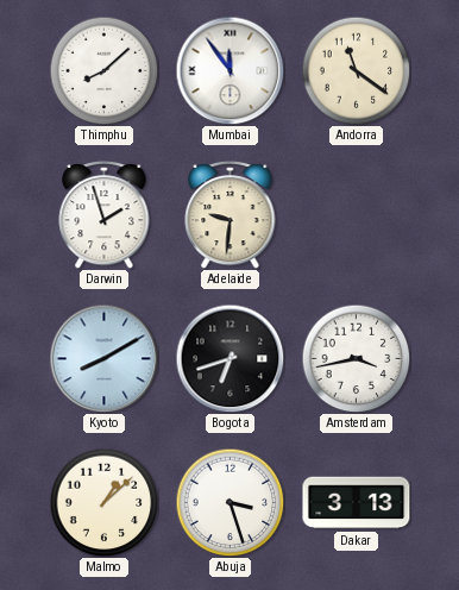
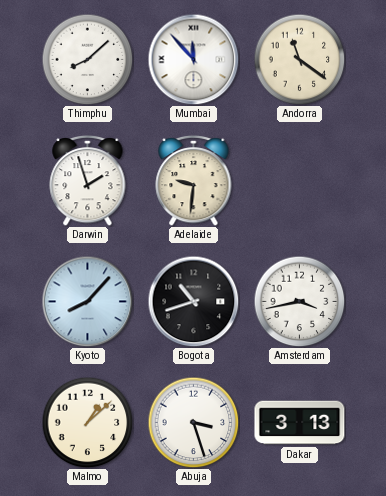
Mumbai: 11:54 -> 11:53
Kyoto: 8:10 -> 8:07
Bogota: 6:42 -> 10:42
